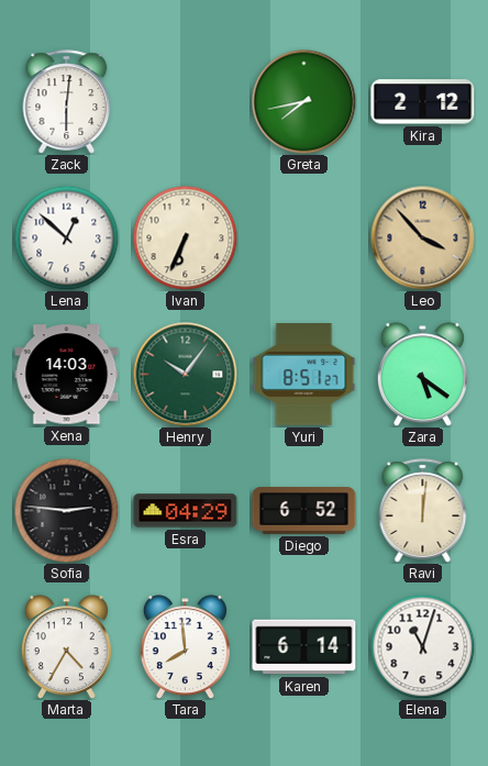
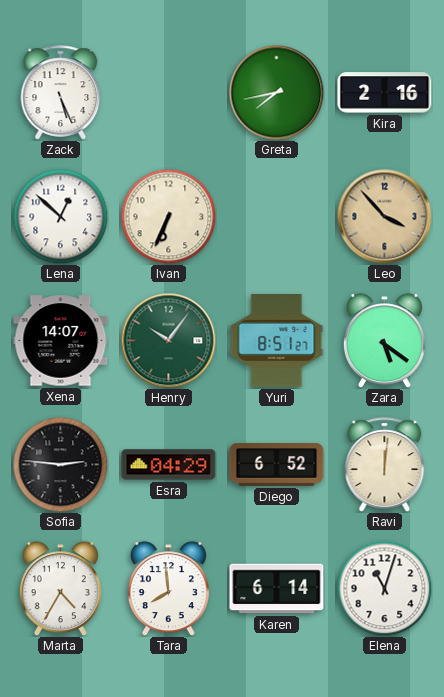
Zack: 6:01 -> 5:26
Kira: 2:12 -> 2:16
Xena: 14:03 -> 14:07
